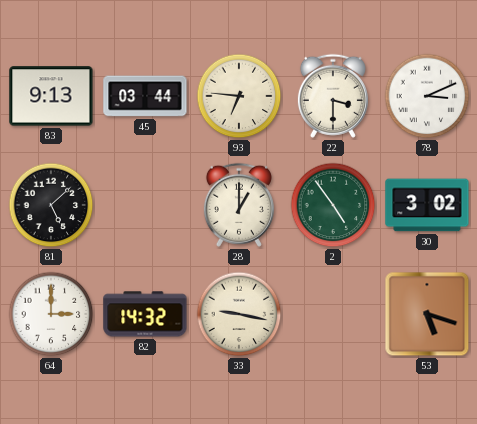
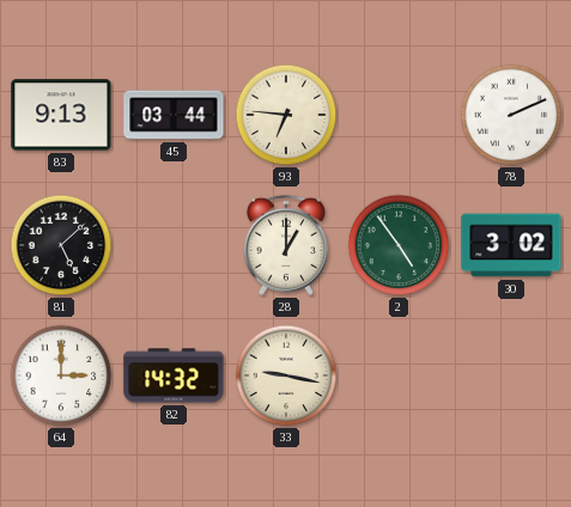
22: 3:30 -> none
78: 3:11 -> 2:11
53: 5:18 -> none
